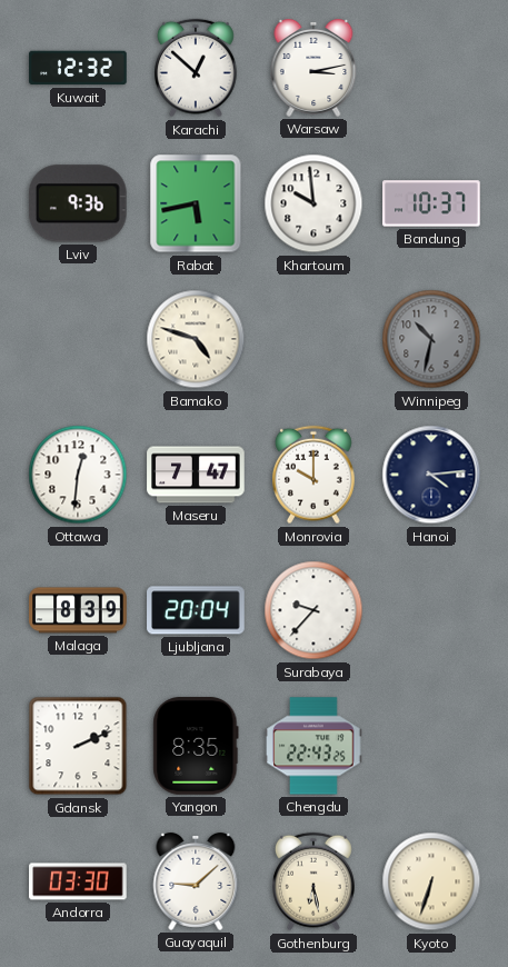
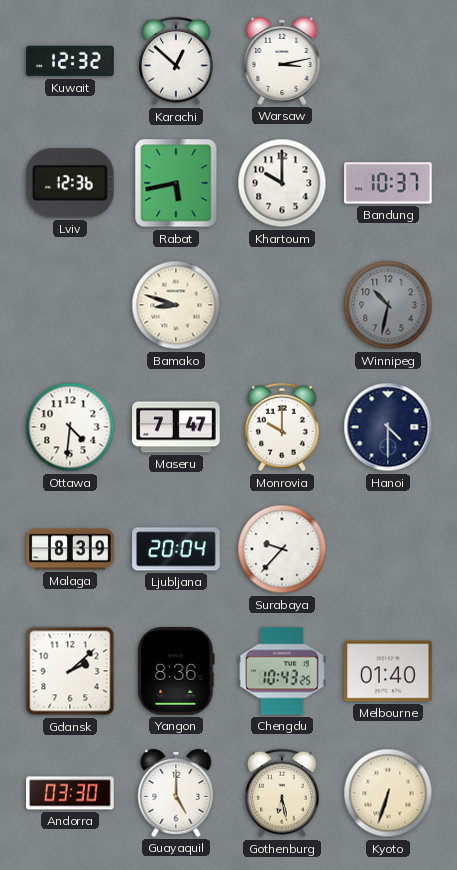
Lviv: 9:36 -> 12:36
Khartoum: 9:59 -> 10:00
Bamako: 4:48 -> 8:48
Ottawa: 12:31 -> 4:31
Hanoi: 4:14 -> 4:30
Gdansk: 2:11 -> 2:08
Yangon: 8:35 -> 8:36
Chengdu: 22:43 -> 10:43
Melbourne: none -> 01:40
Guayaquil: 9:08 -> 5:00
